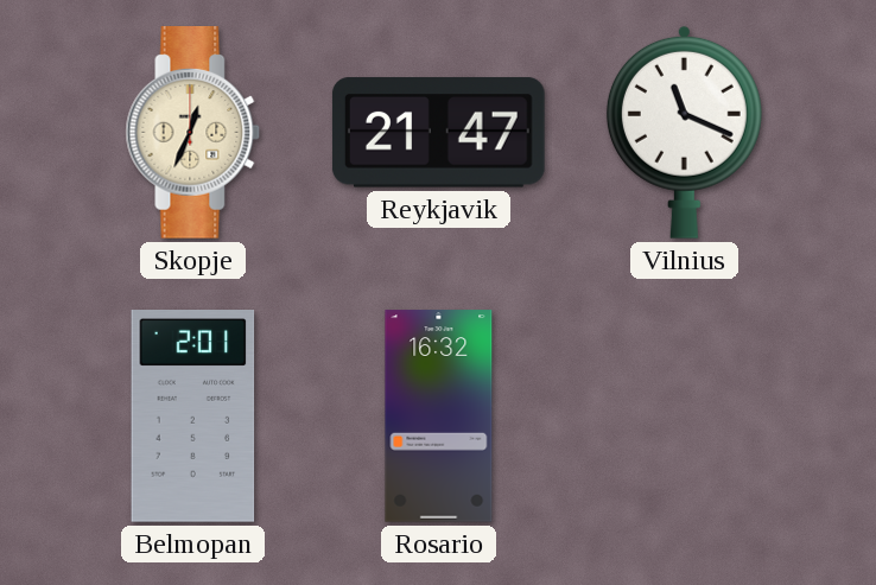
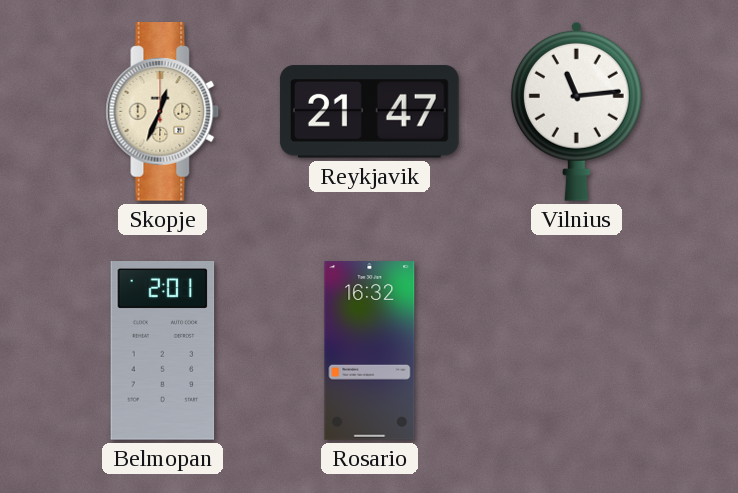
Vilnius: 11:19 -> 11:14
